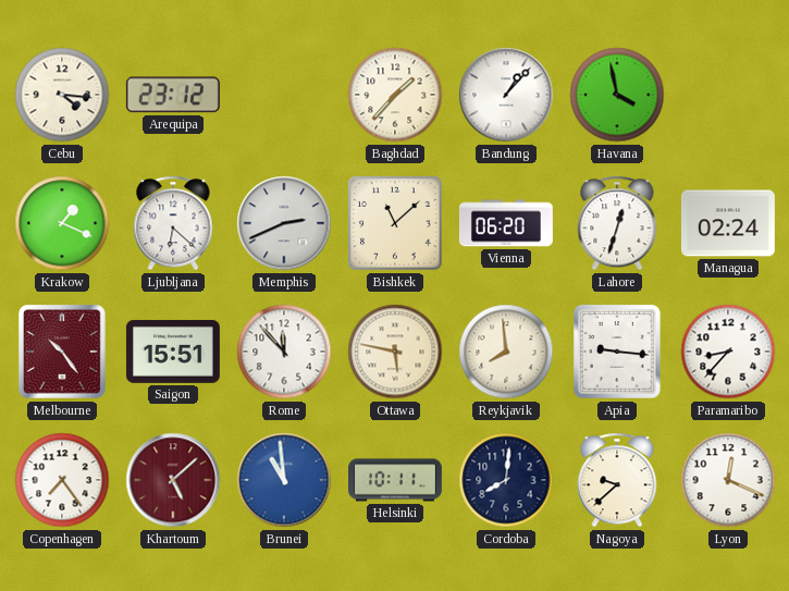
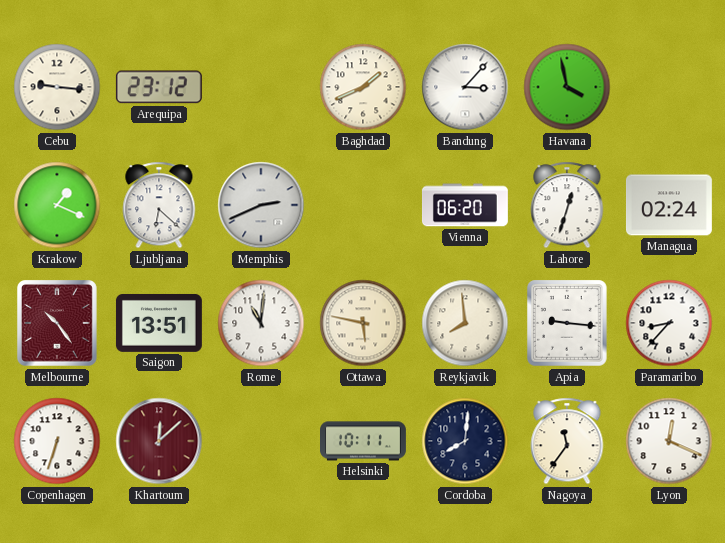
Cebu: 4:16 -> 9:16
Baghdad: 1:37 -> 1:41
Bandung: 1:07 -> 3:07
Bishkek: 11:08 -> none
Saigon: 15:51 -> 13:51
Rome: 11:53 -> 11:01
Copenhagen: 7:24 -> 6:33
Khartoum: 5:08 -> 12:08
Brunei: 10:59 -> none
Nagoya: 9:38 -> 11:36
